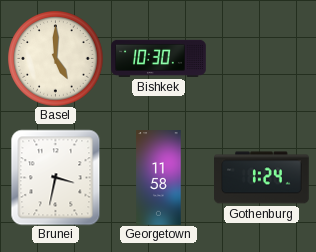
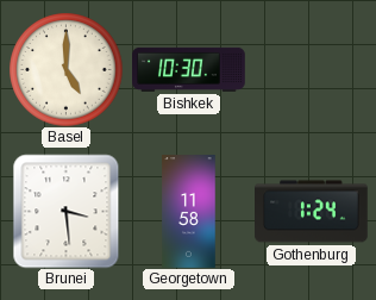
Brunei: 3:32 -> 3:29
